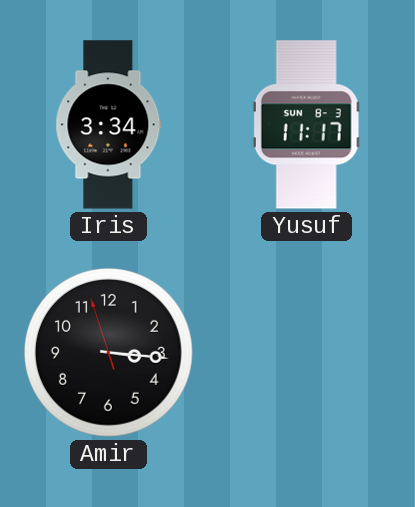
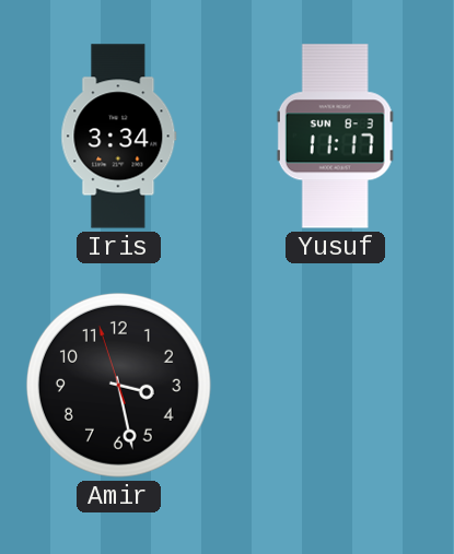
Amir: 3:15 -> 3:27
